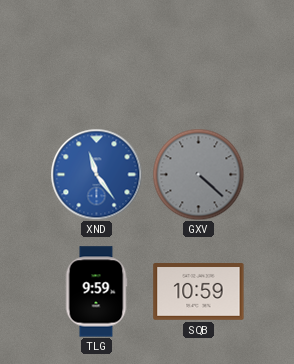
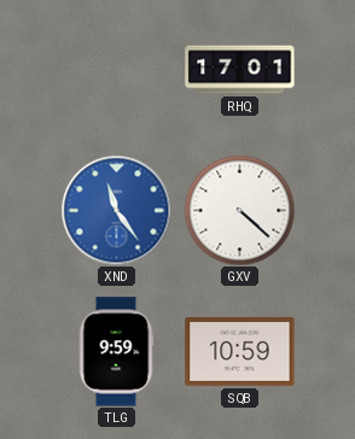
RHQ: none -> 17:01
GXV dial: grey -> white
